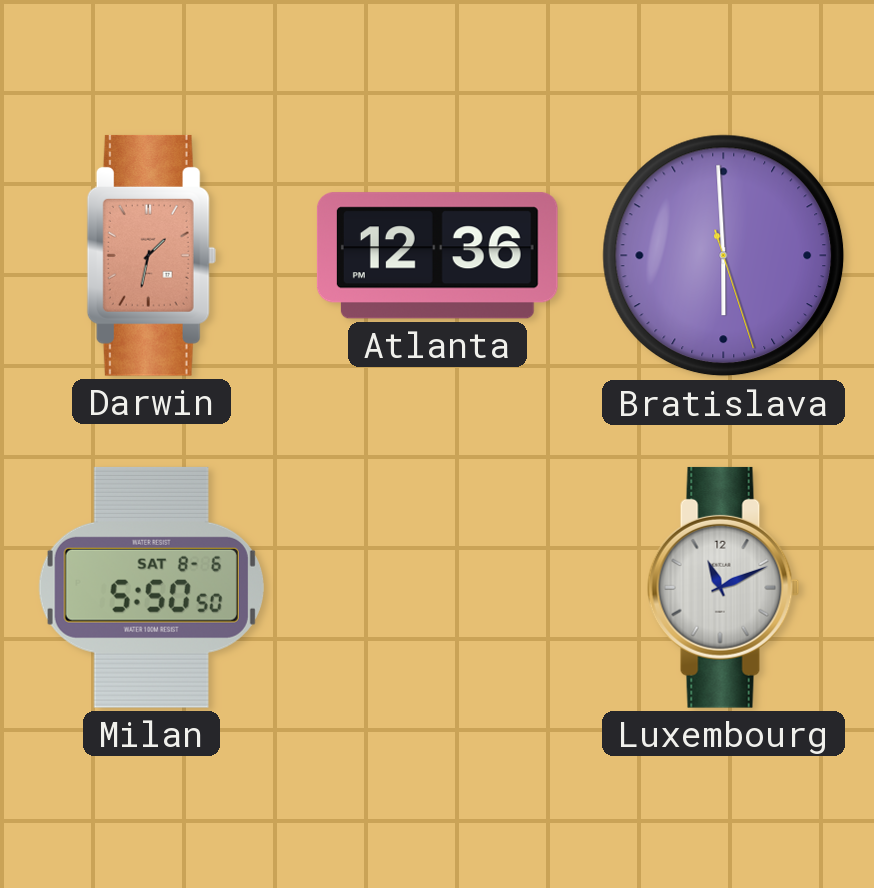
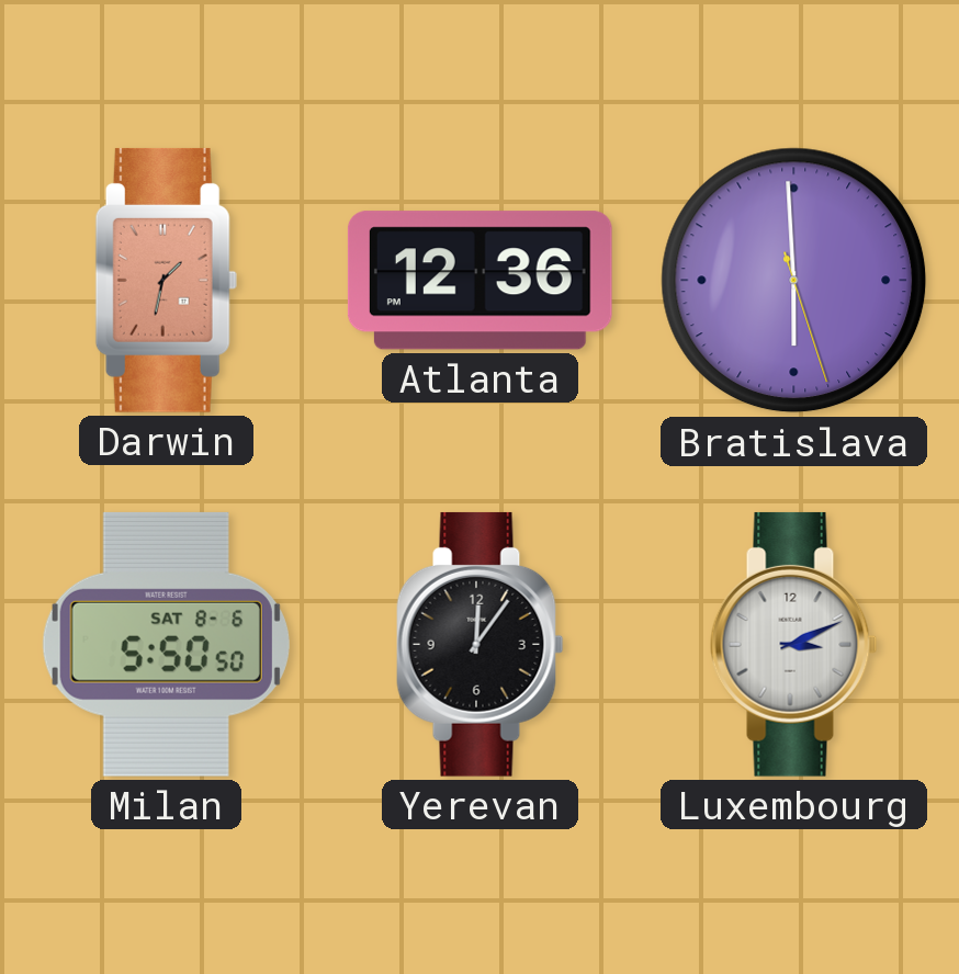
Yerevan: none -> 12:06
Luxembourg: 11:11 -> 3:11
